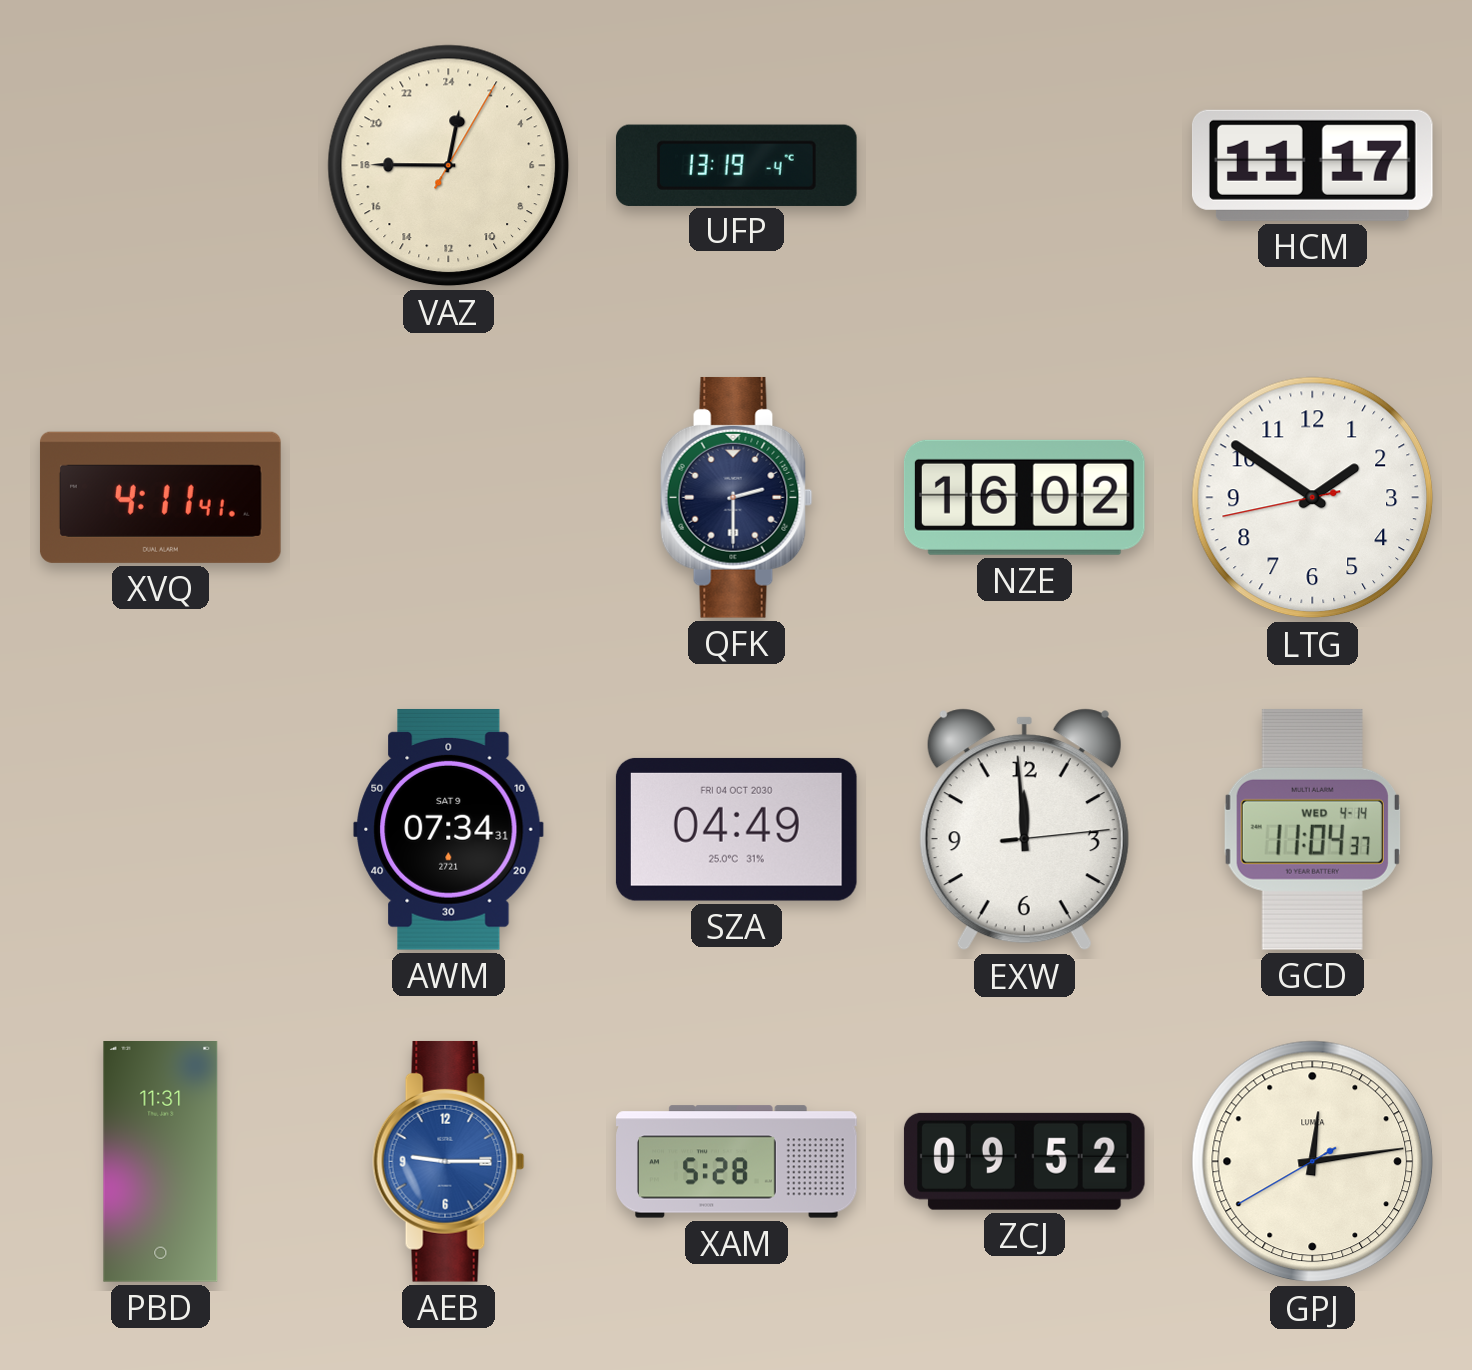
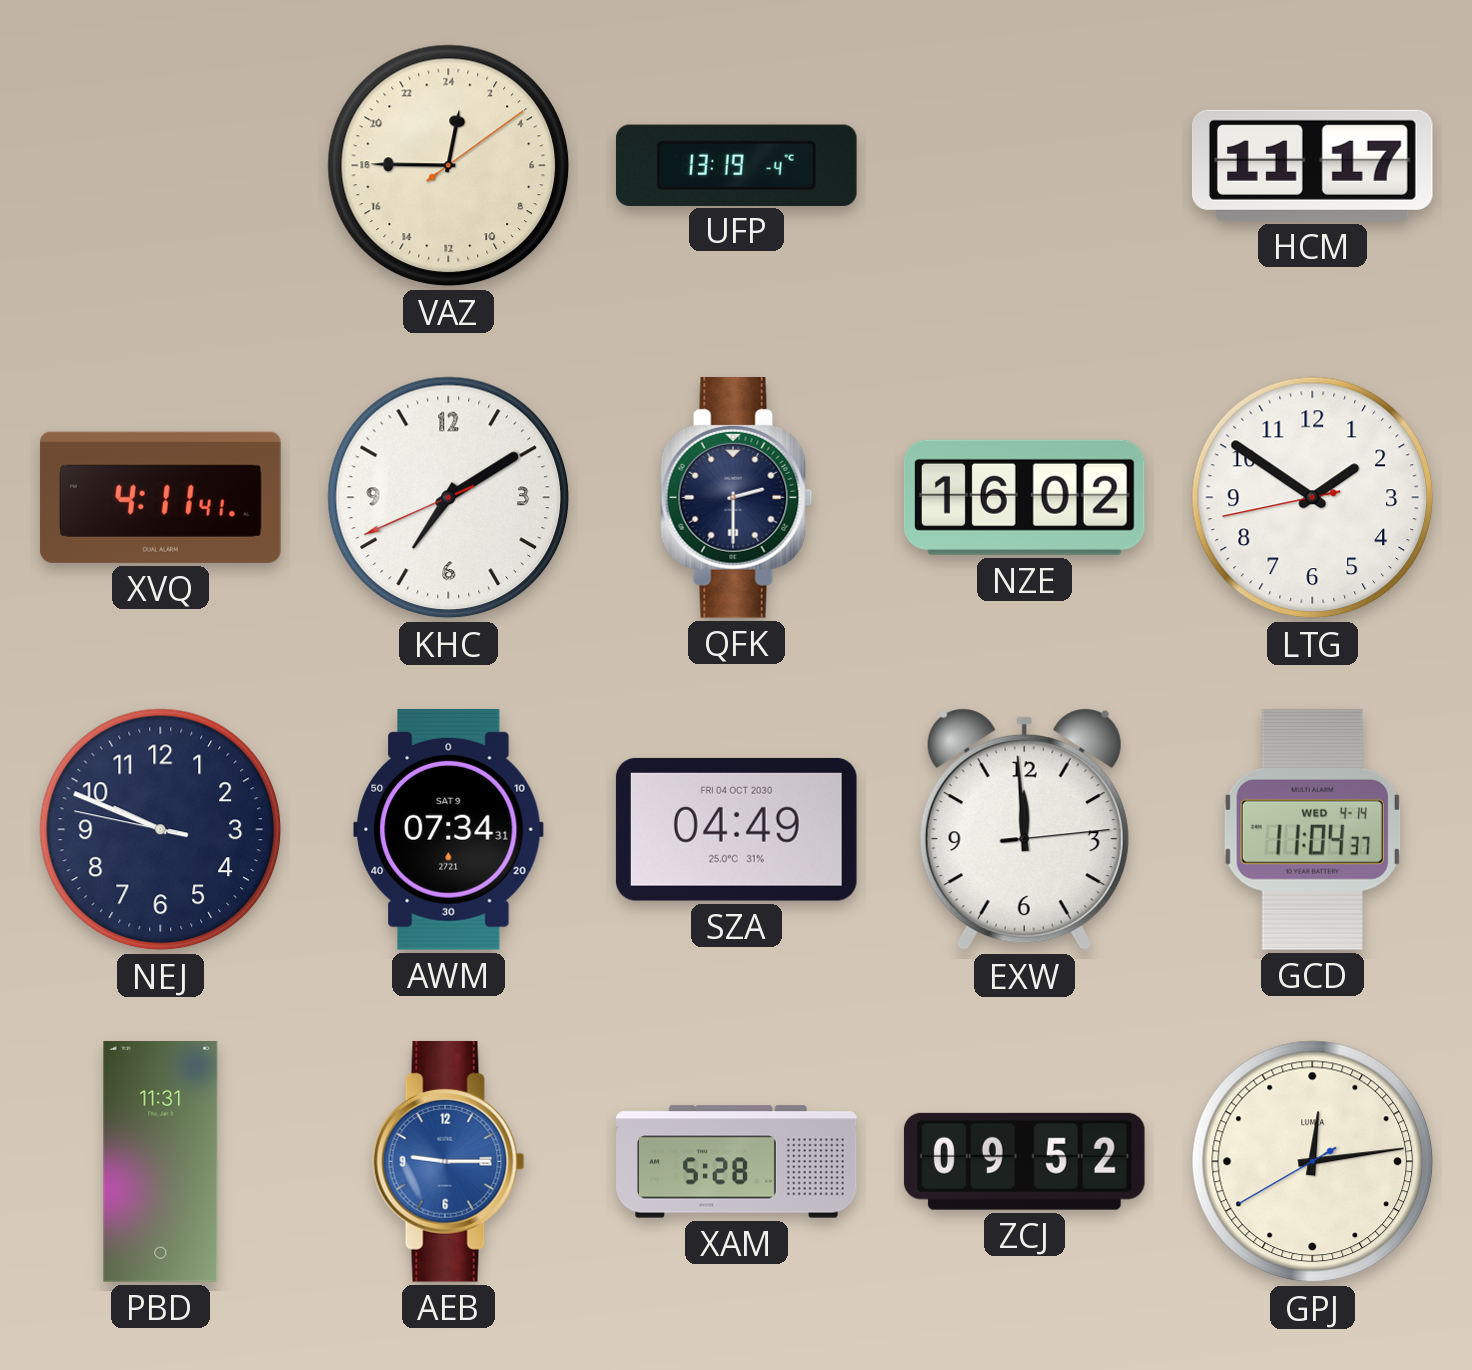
VAZ: 0:45:05 -> 0:45:09
KHC: none -> 7:09
NEJ: none -> 9:48
